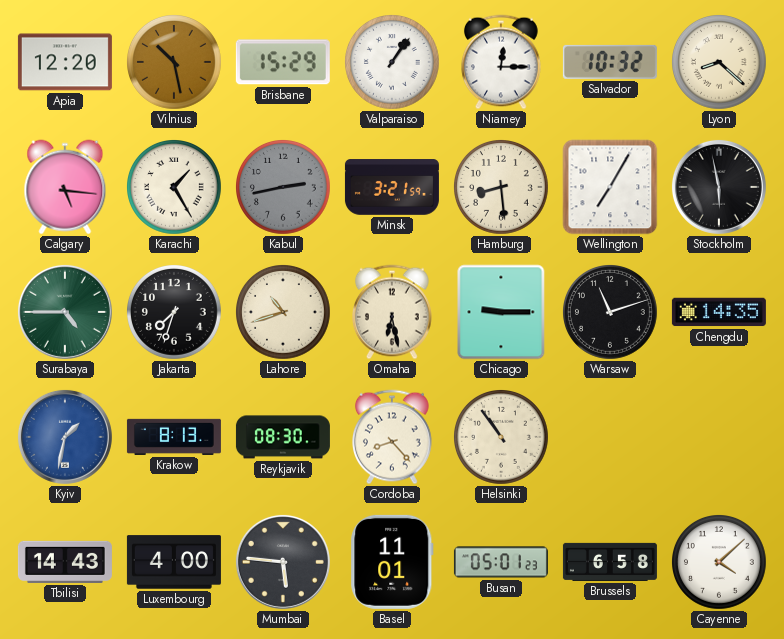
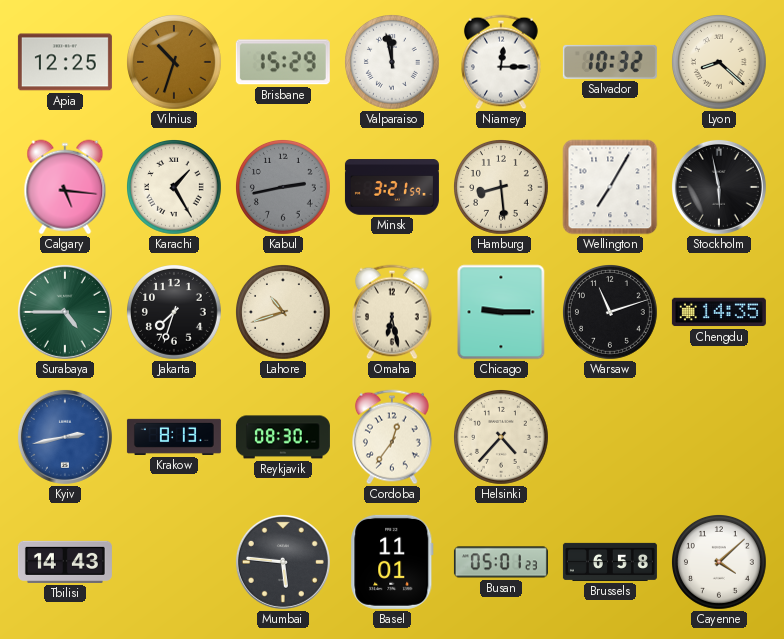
Apia: 12:20 -> 12:25
Vilnius: 10:28 -> 10:33
Valparaiso: 1:06 -> 11:58
Kyiv: 1:32 -> 2:43
Cordoba: 8:23 -> 12:36
Helsinki: 10:54 -> 4:37
Luxembourg: 4:00 -> none
